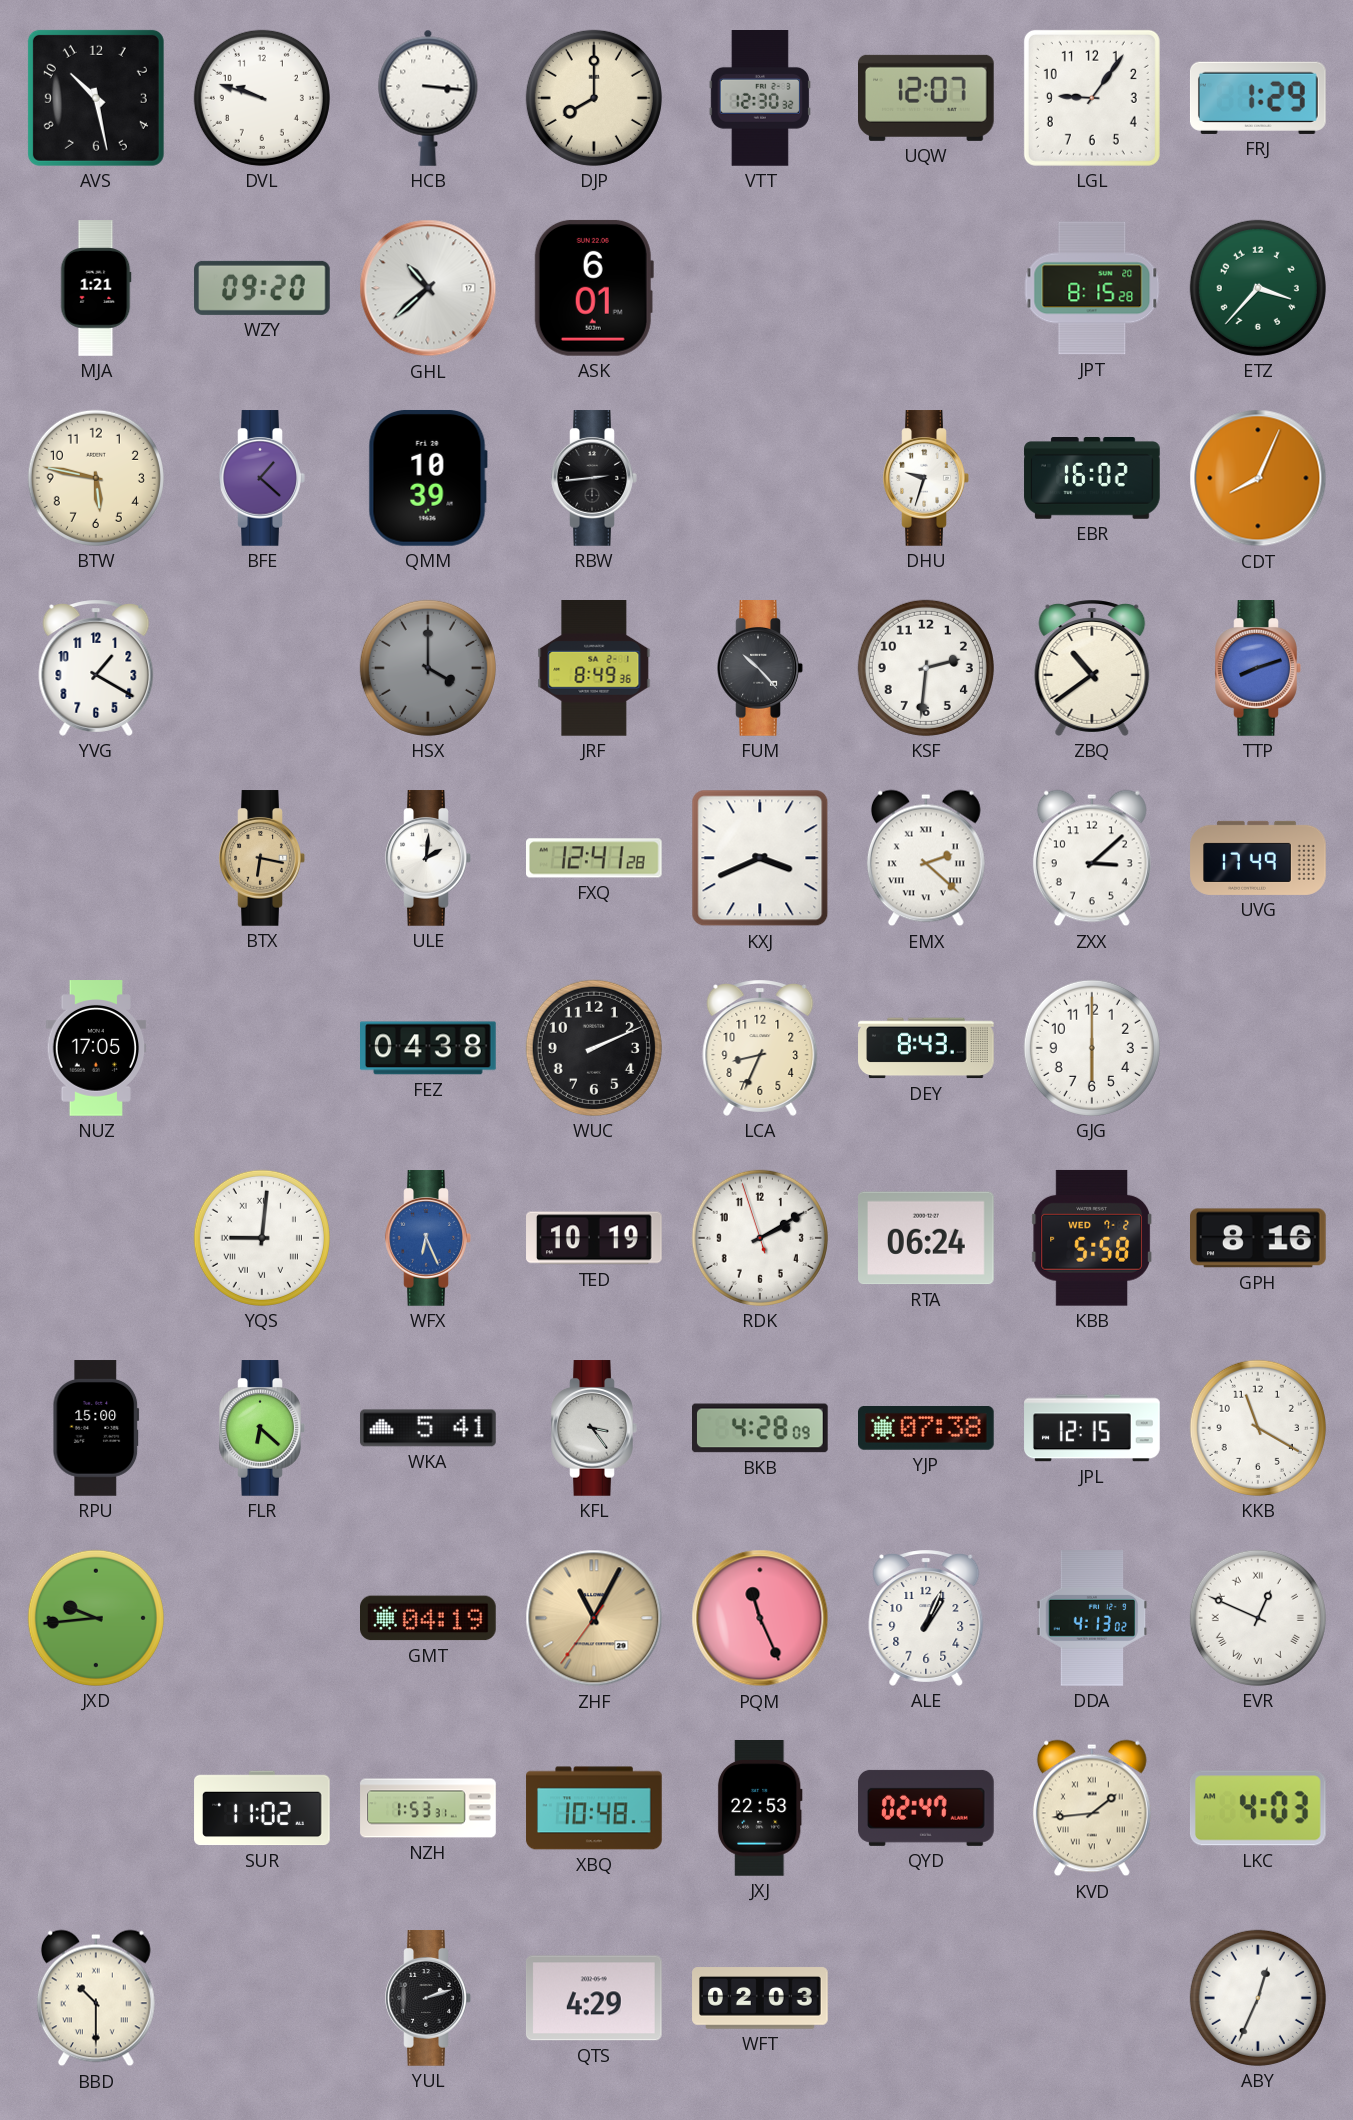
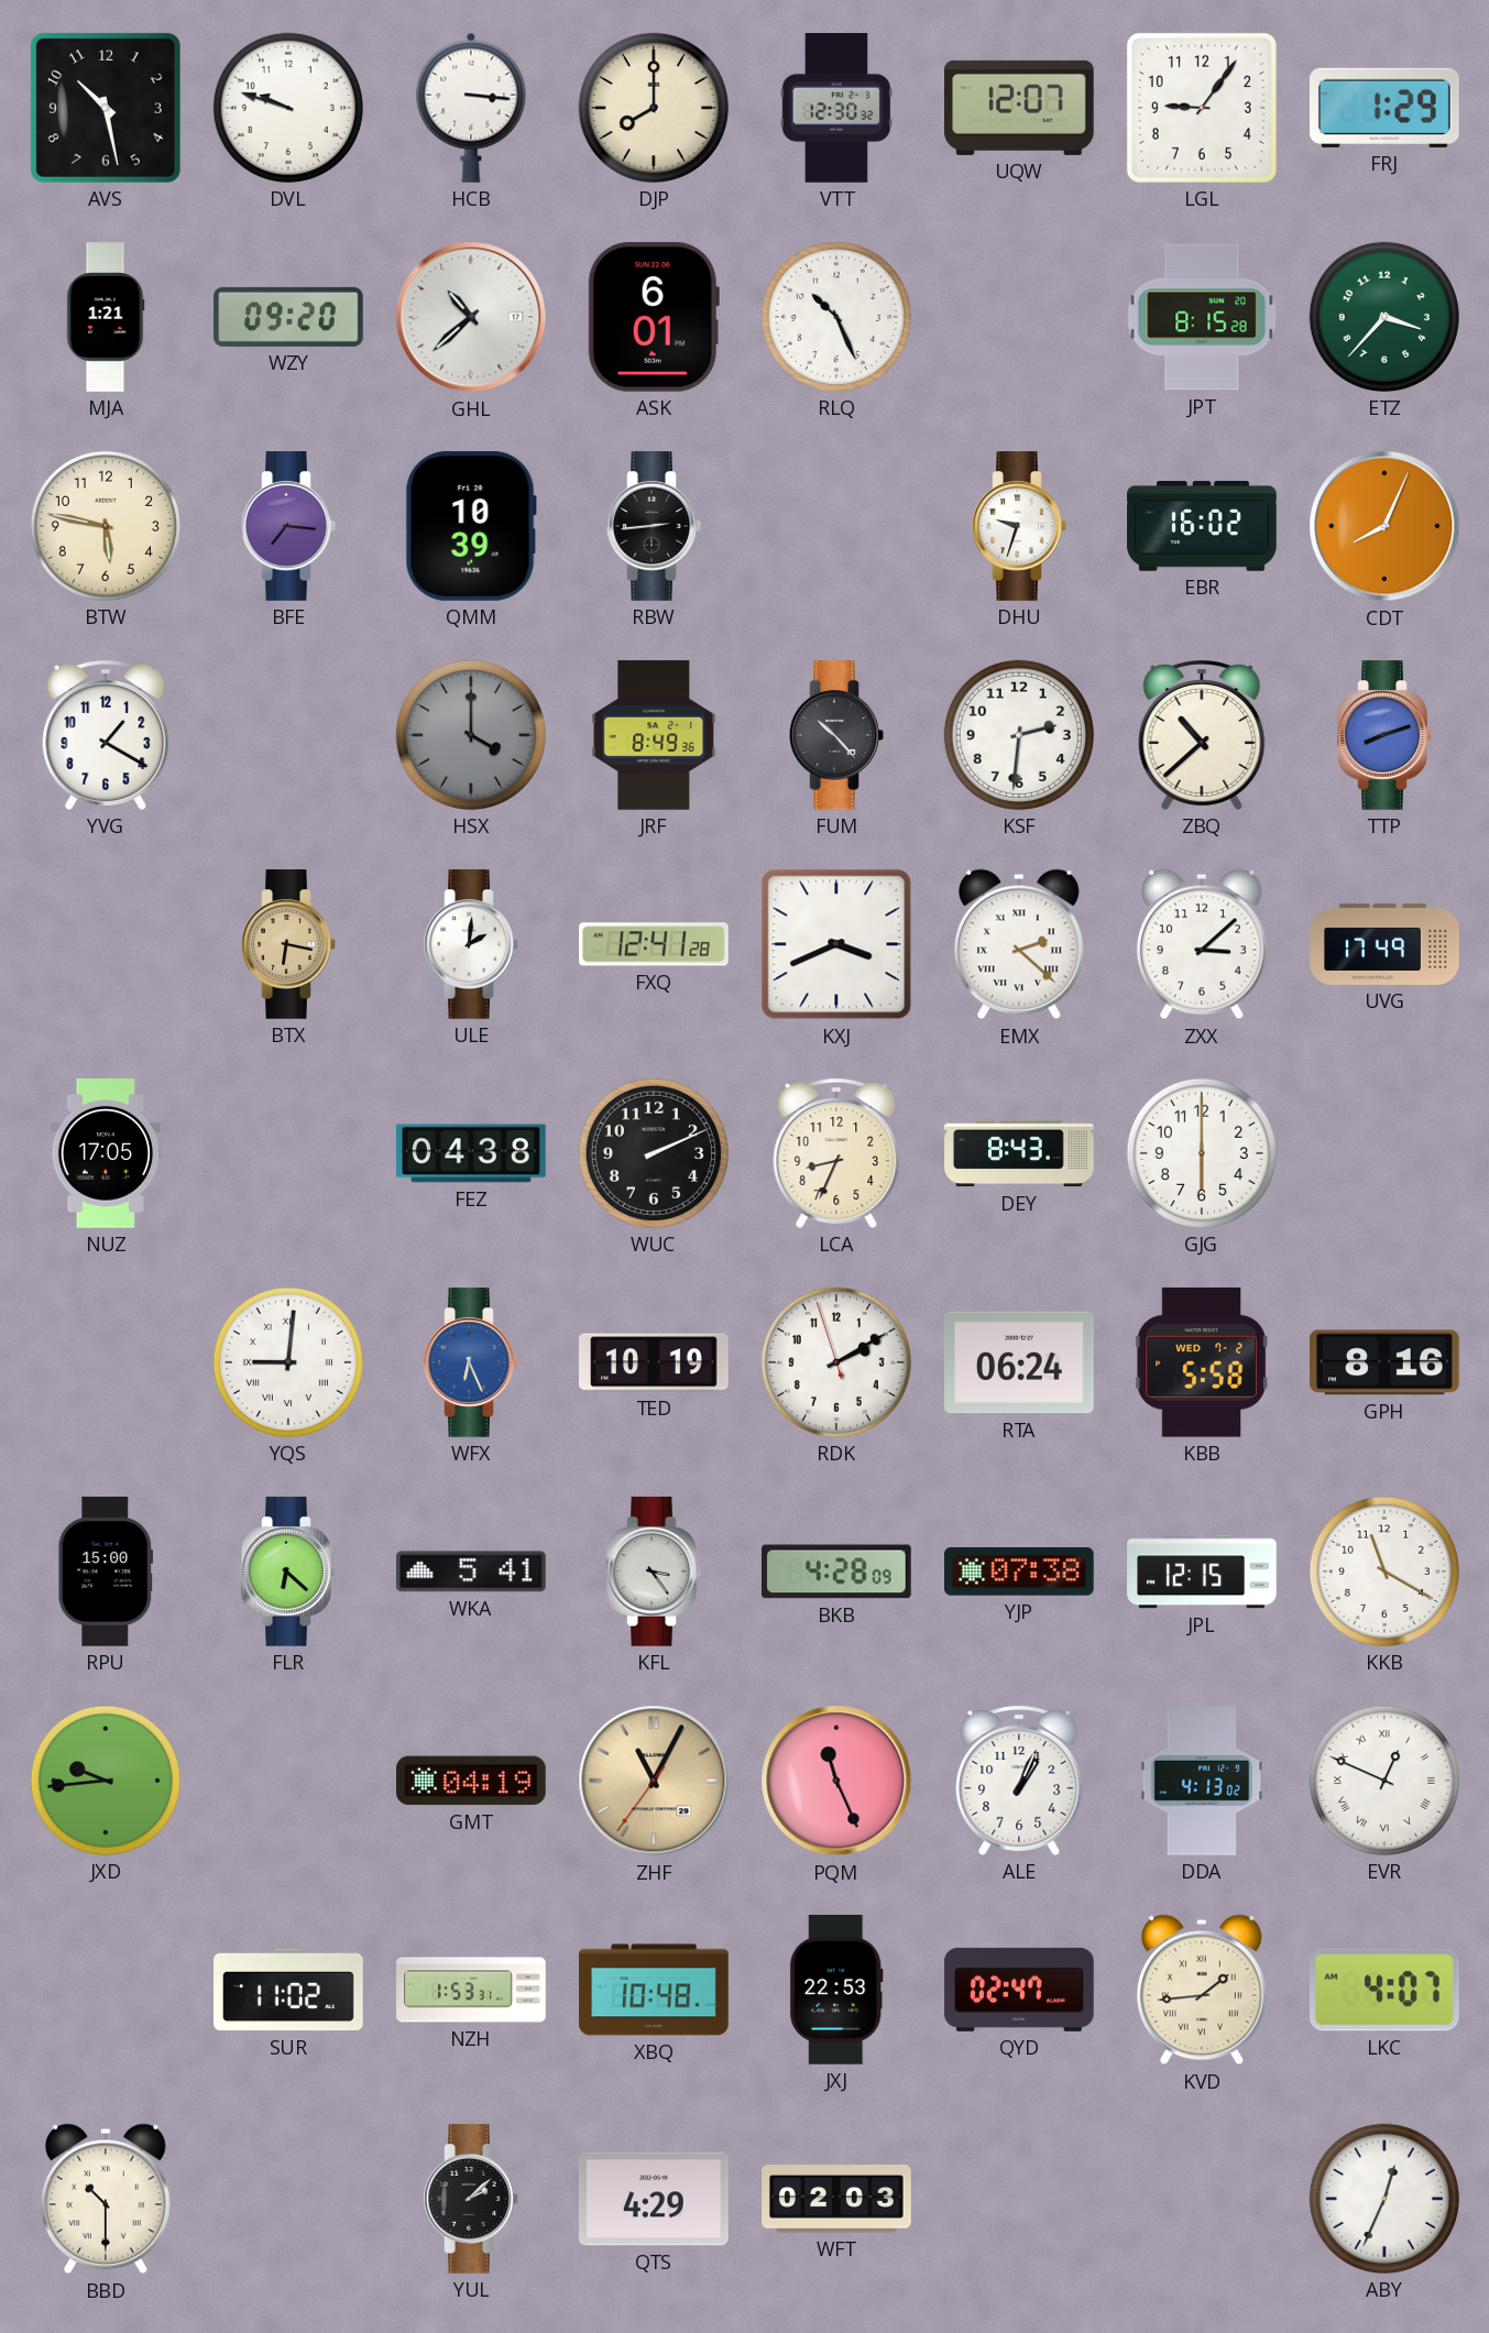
RLQ: none -> 10:26
BFE: 1:22 -> 7:16
ZBQ: 10:39 -> 10:38
LKC: 4:03 -> 4:07
YUL: 2:12 -> 2:08
